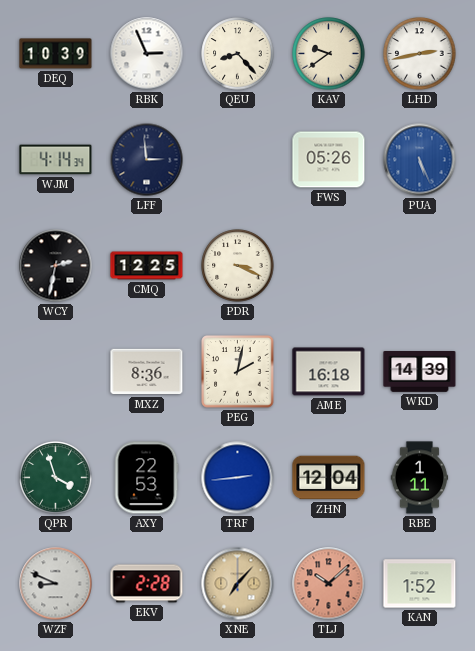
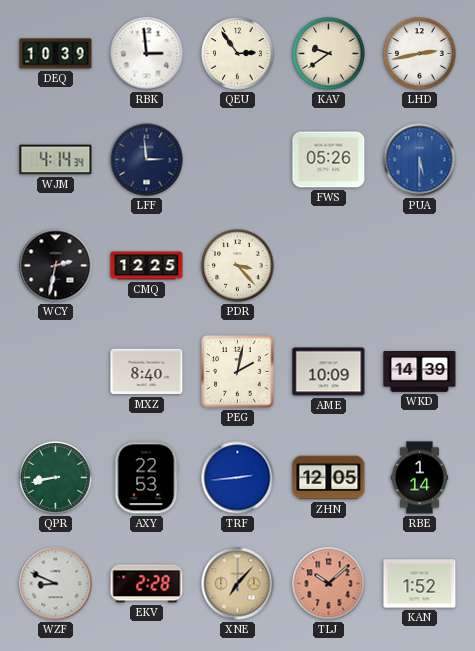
RBK: 2:56 -> 2:59
QEU: 8:23 -> 2:54
PUA: 5:26 -> 5:30
PDR: 3:19 -> 3:23
MXZ: 8:36 -> 8:40
AME: 16:18 -> 10:09
QPR: 3:57 -> 8:43
ZHN: 12:04 -> 12:05
RBE: 1:11 -> 1:14
